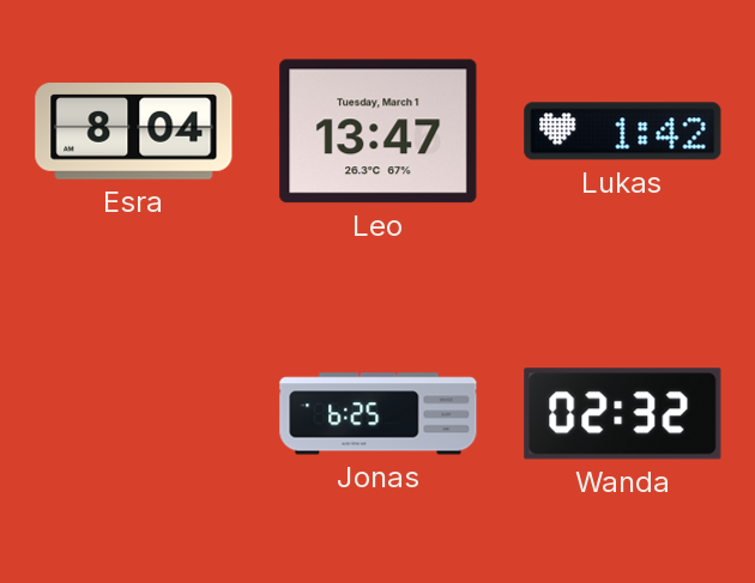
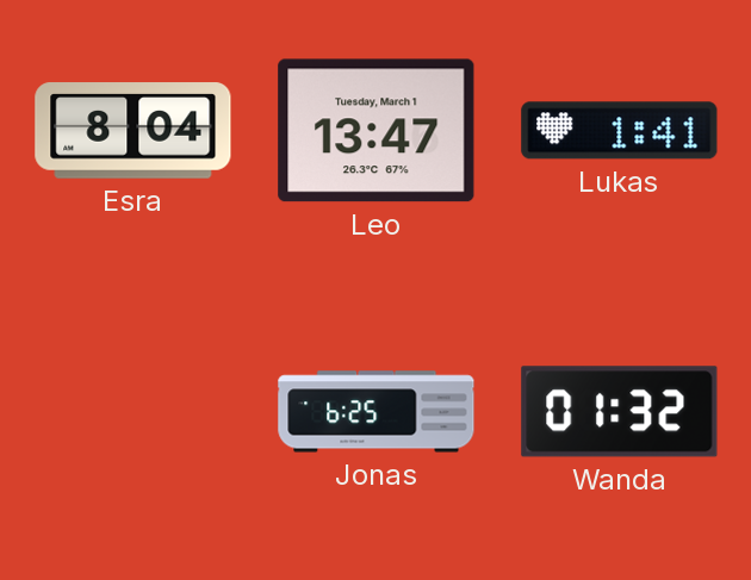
Lukas: 1:42 -> 1:41
Wanda: 02:32 -> 01:32
